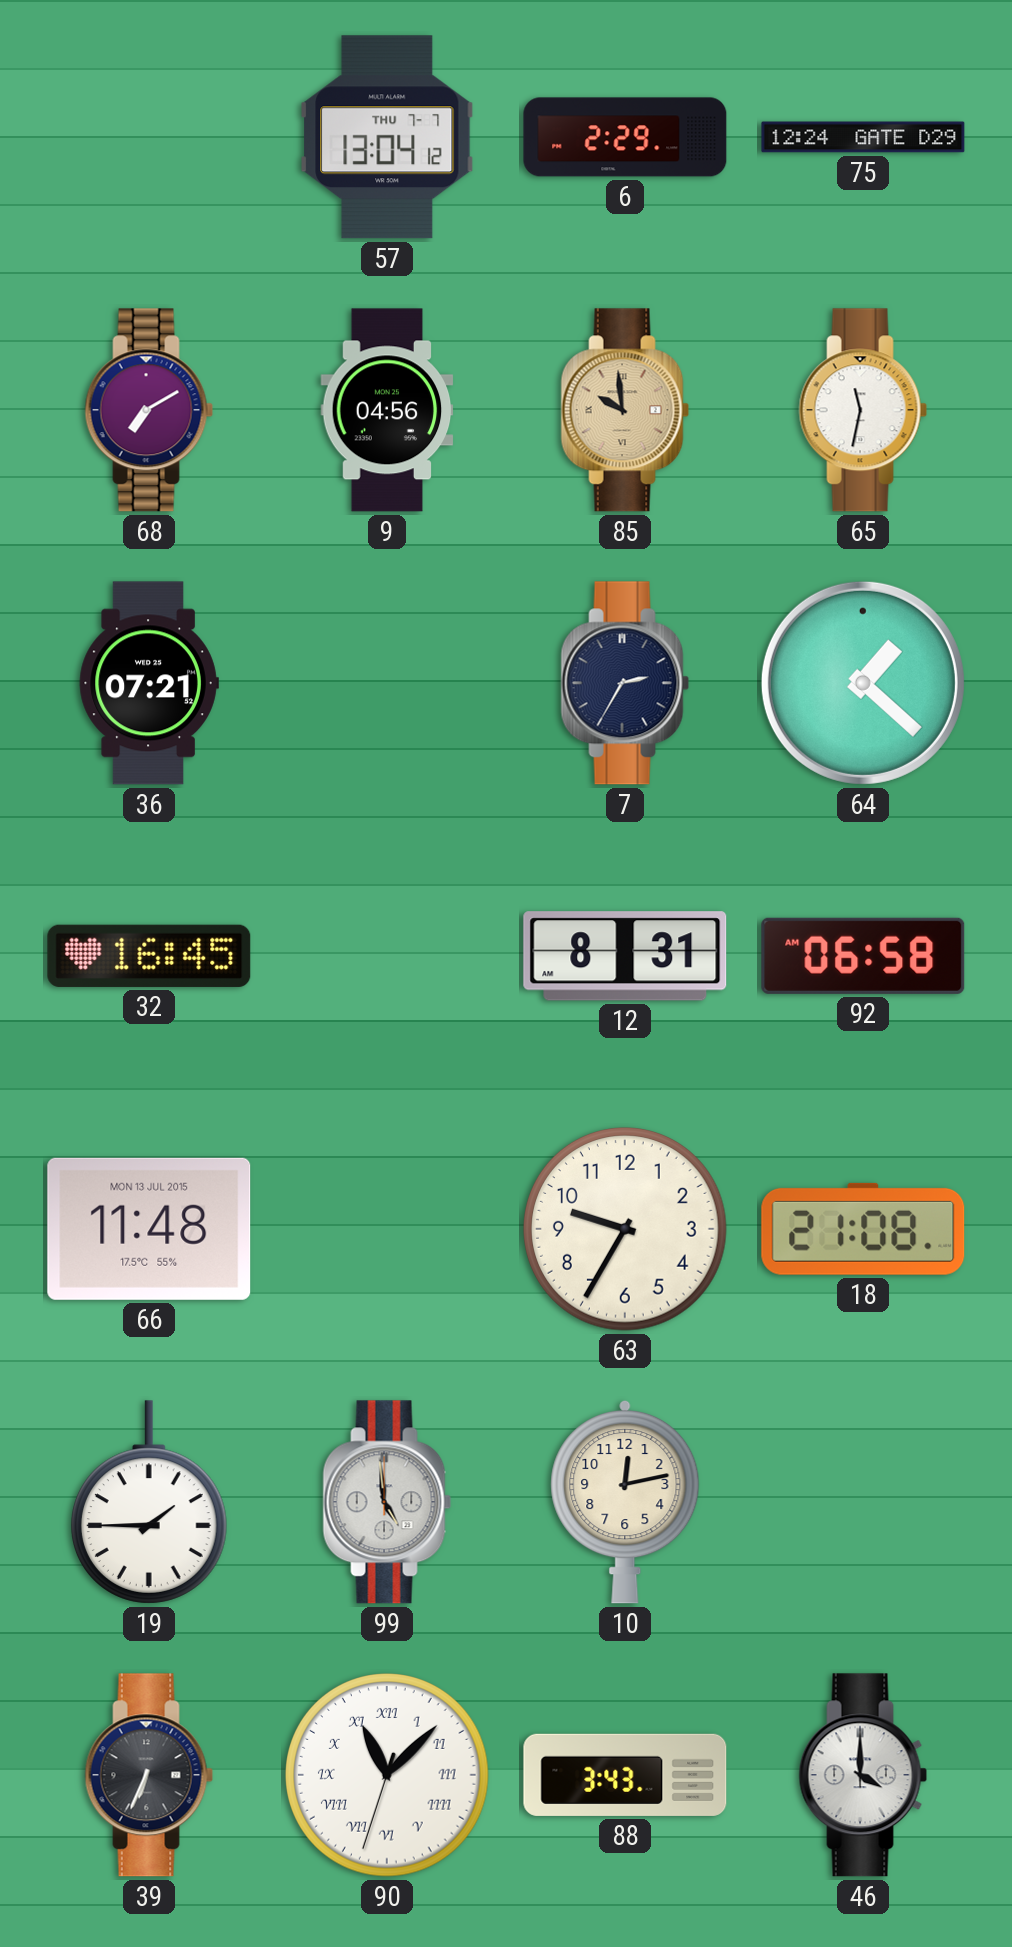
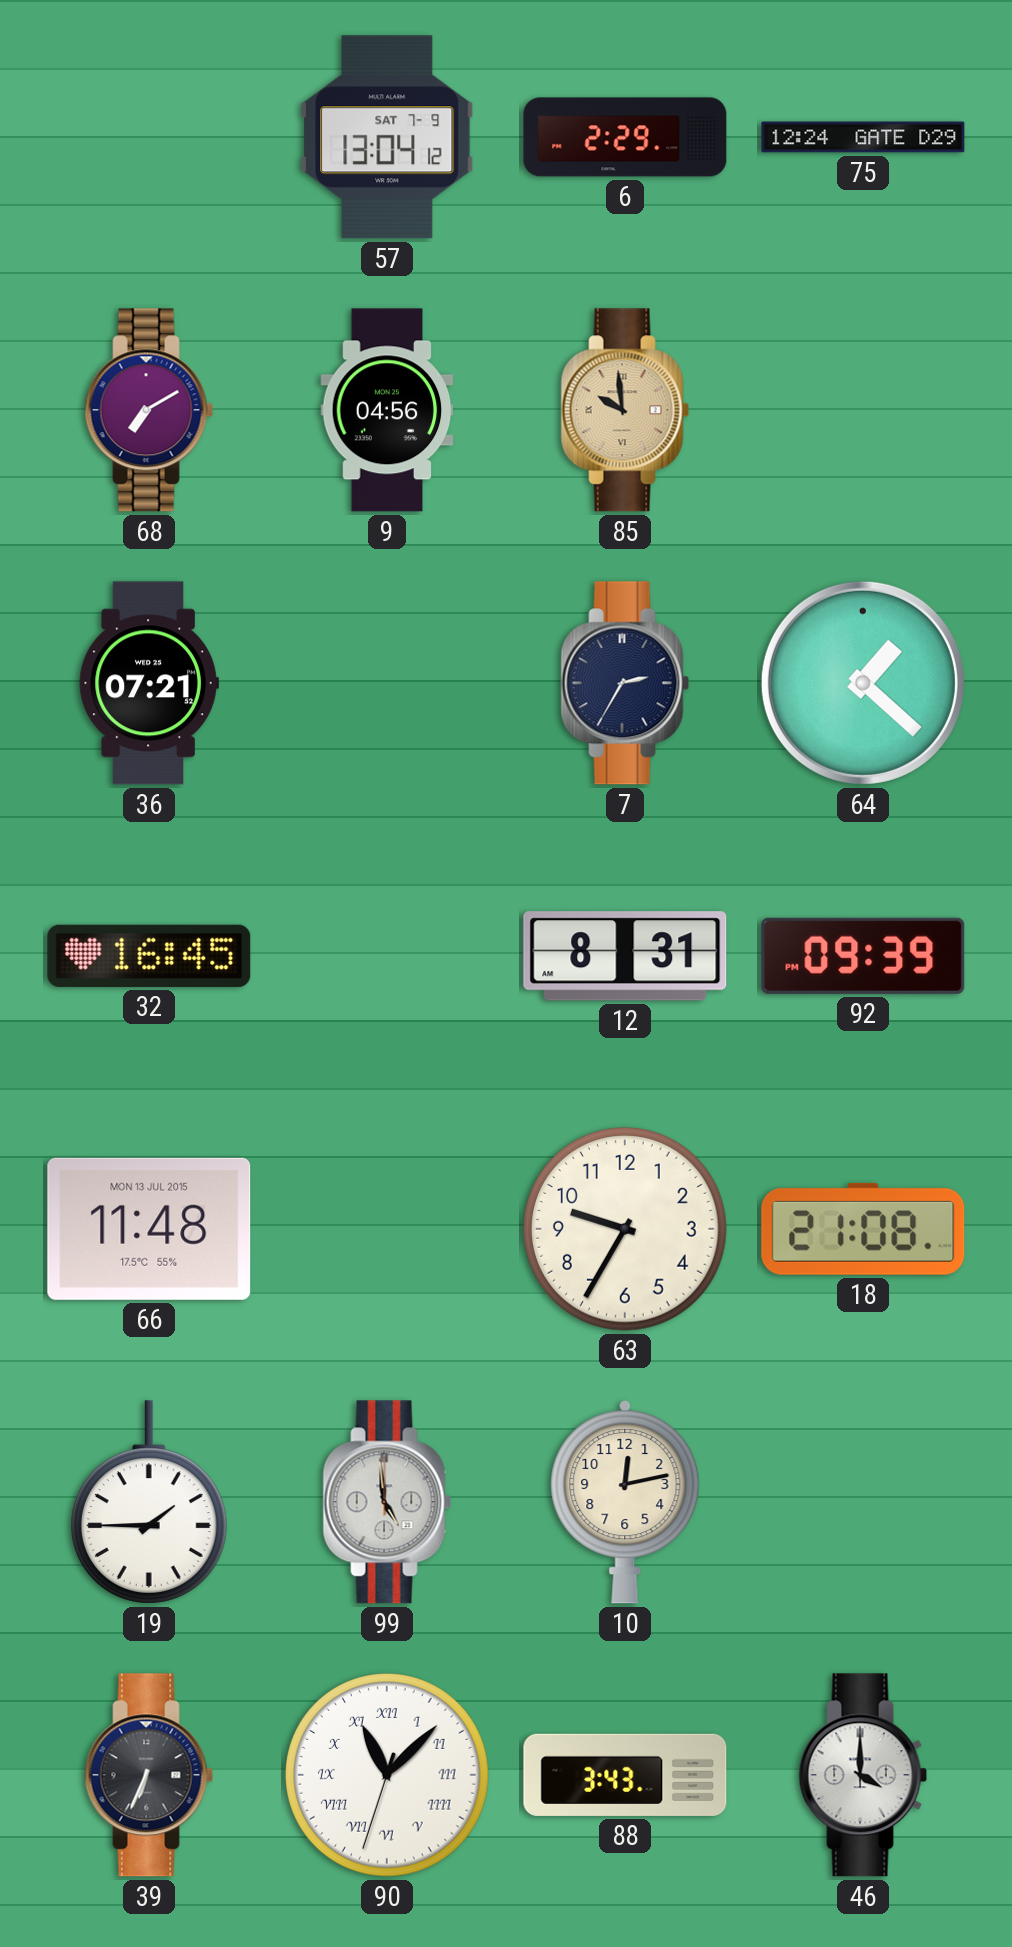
57 date: THU 7-7 -> SAT 7-9
65: 11:32 -> none
92: 06:58 -> 09:39
